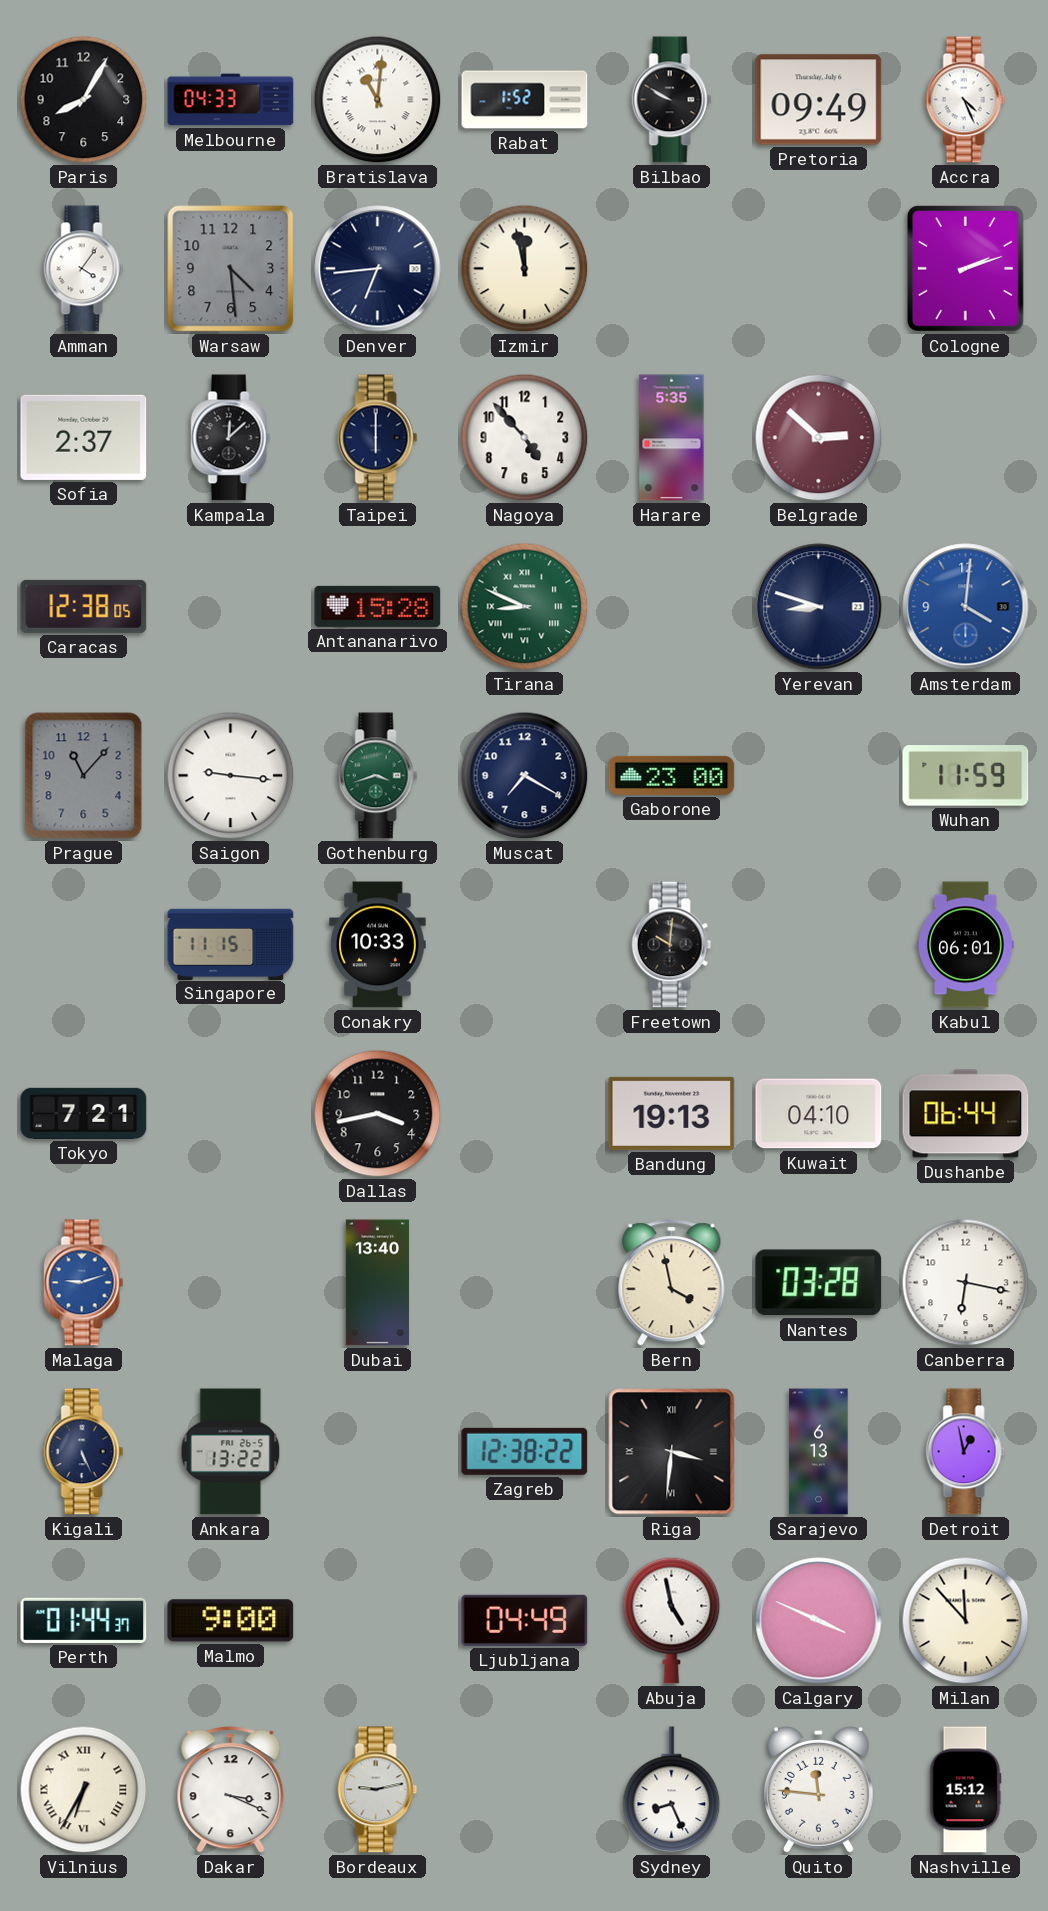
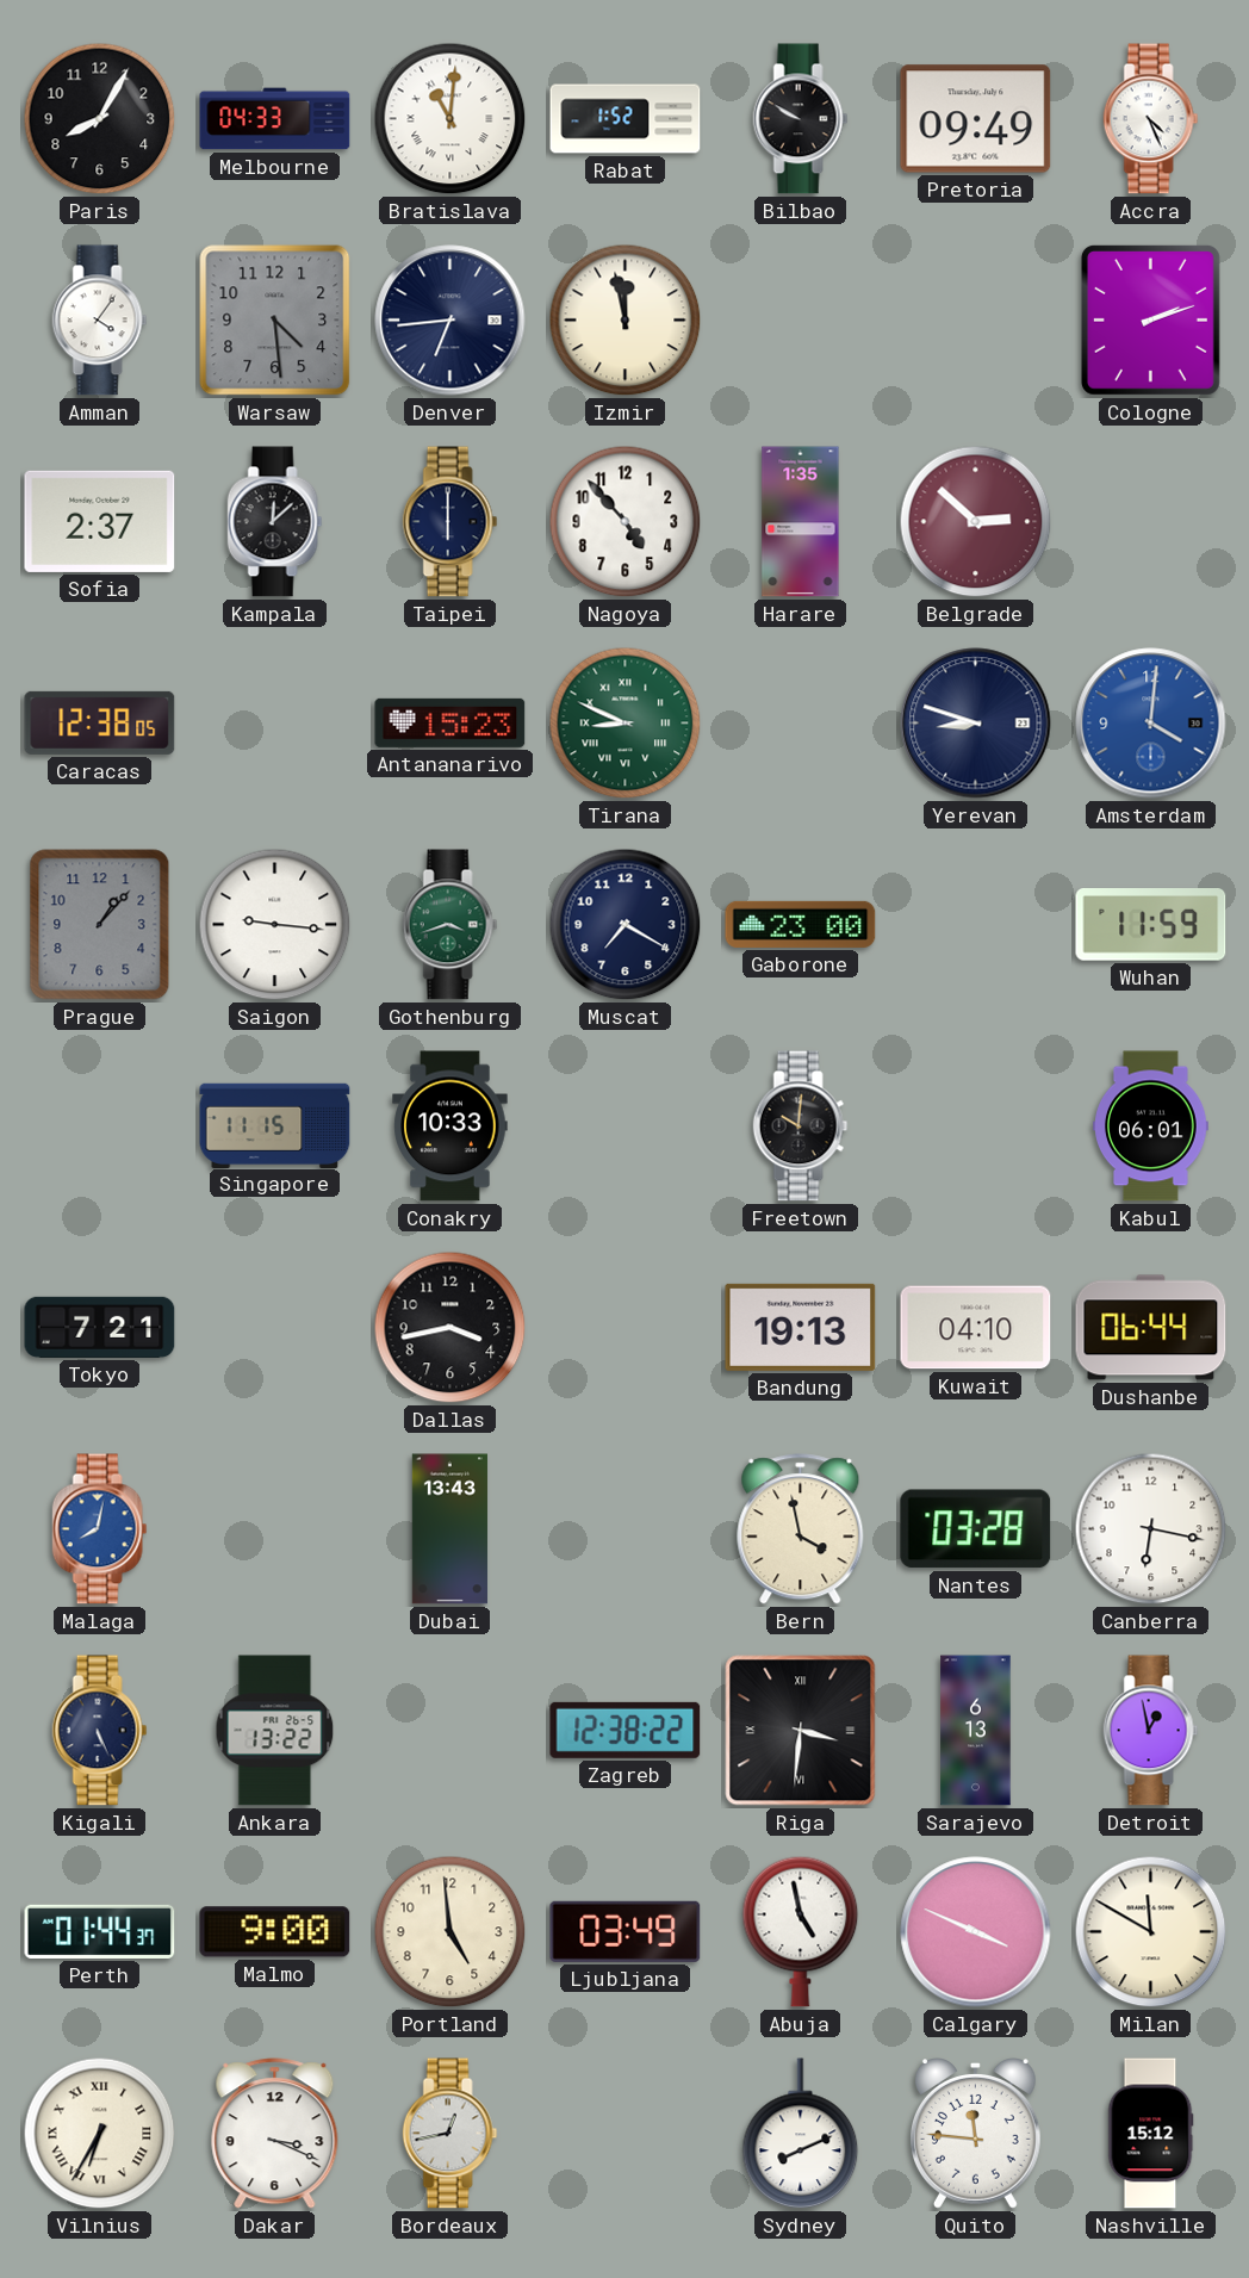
Harare: 5:35 -> 1:35
Antananarivo: 15:28 -> 15:23
Prague: 11:07 -> 1:07
Malaga: 9:12 -> 8:02
Dubai: 13:40 -> 13:43
Portland: none -> 4:59
Ljubljana: 04:49 -> 03:49
Milan: 11:53 -> 11:50
Bordeaux: 9:13 -> 12:43
Sydney: 8:26 -> 8:11
